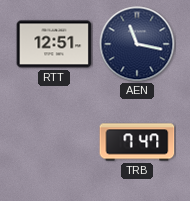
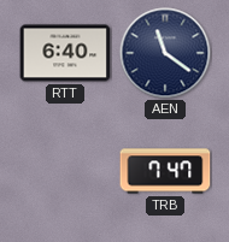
RTT: 12:51 -> 6:40
AEN: 11:17 -> 11:21
